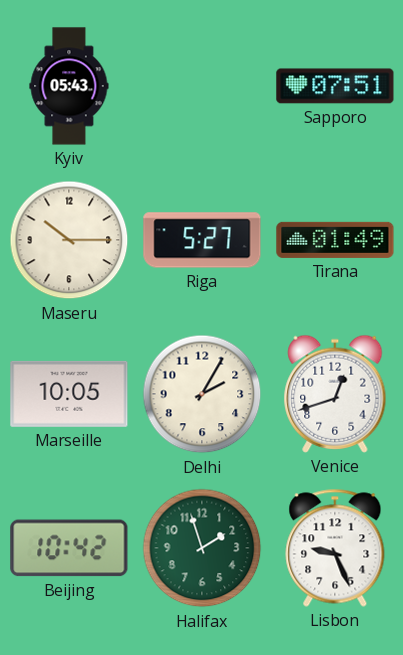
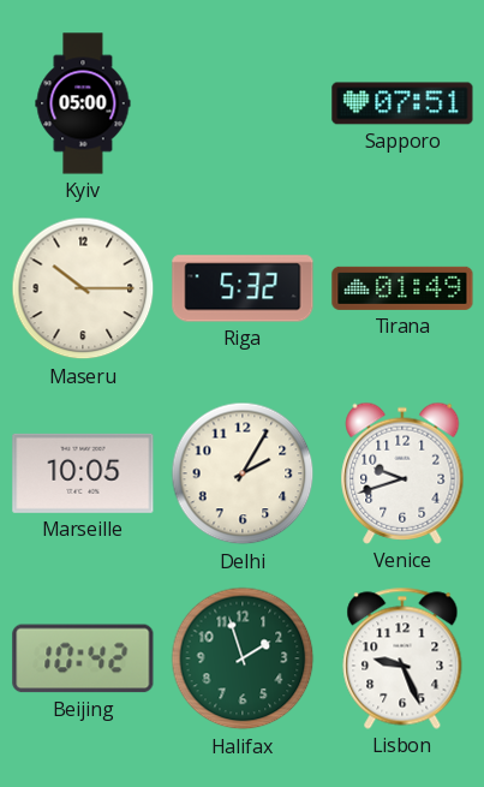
Kyiv: 05:43 -> 05:00
Riga: 5:27 -> 5:32
Venice: 12:42 -> 9:42
